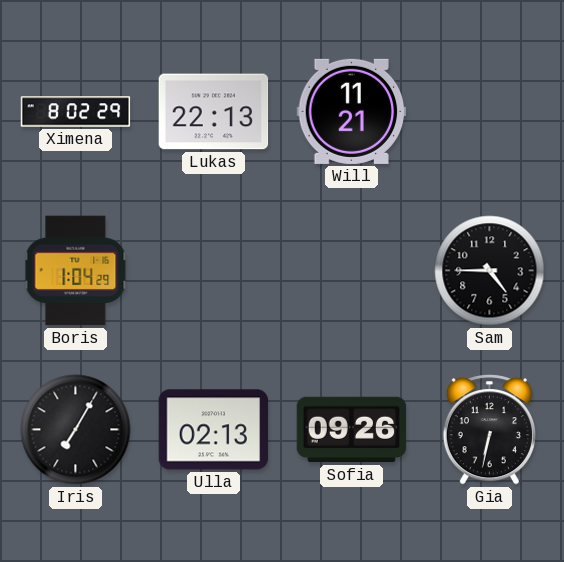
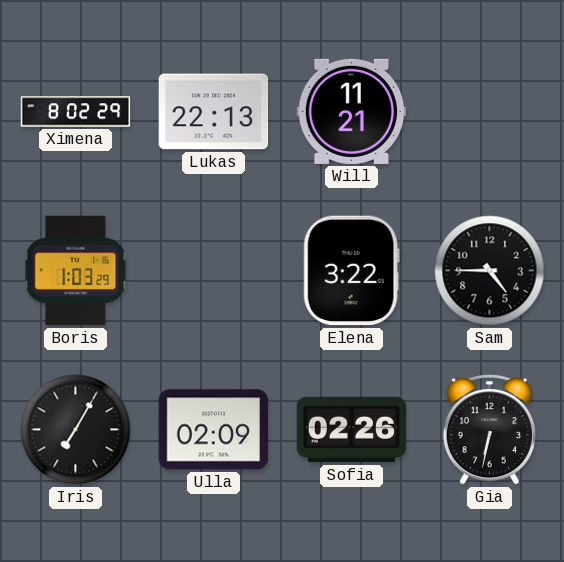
Boris: 1:04 -> 1:03
Elena: none -> 3:22
Ulla: 02:13 -> 02:09
Sofia: 09:26 -> 02:26
